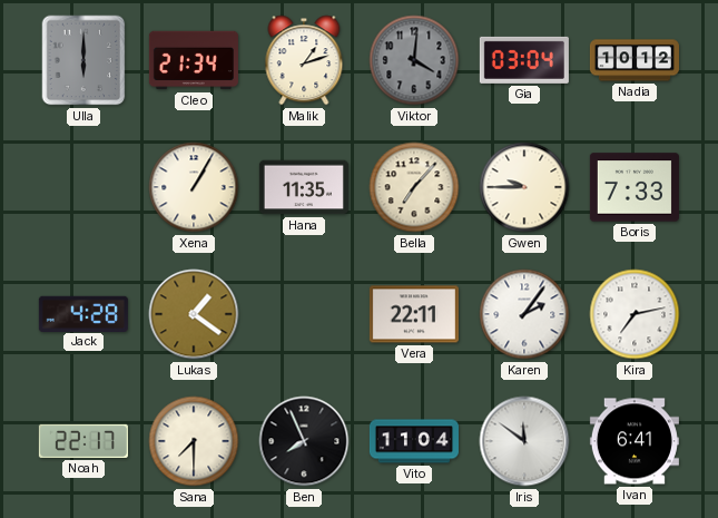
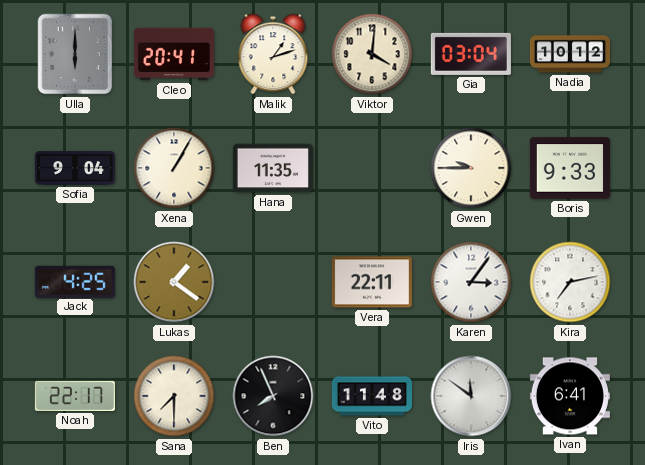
Cleo: 21:34 -> 20:41
Viktor dial: grey -> cream
Sofia: none -> 9:04
Bella: 7:07 -> none
Boris: 7:33 -> 9:33
Jack: 4:28 -> 4:25
Karen: 2:06 -> 3:06
Vito: 11:04 -> 11:48
